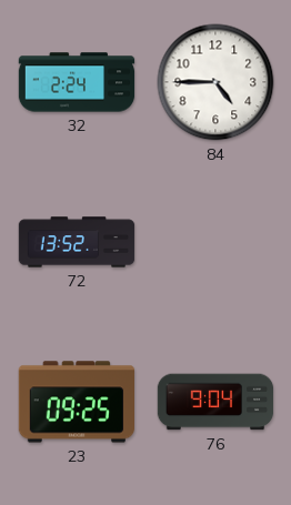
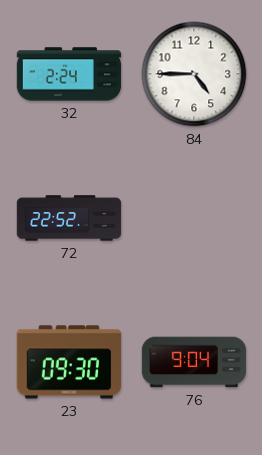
72: 13:52 -> 22:52
23: 09:25 -> 09:30
